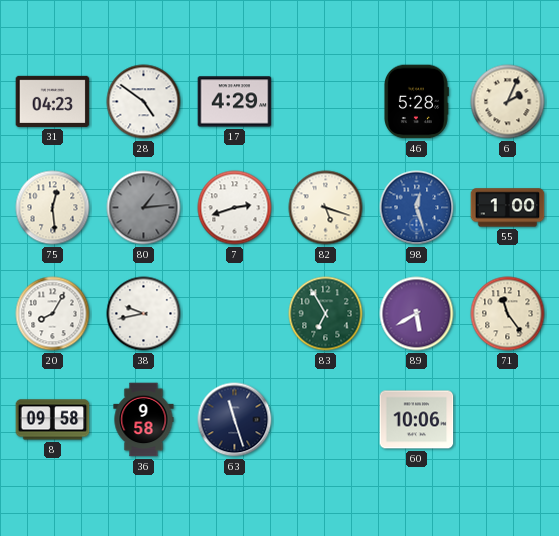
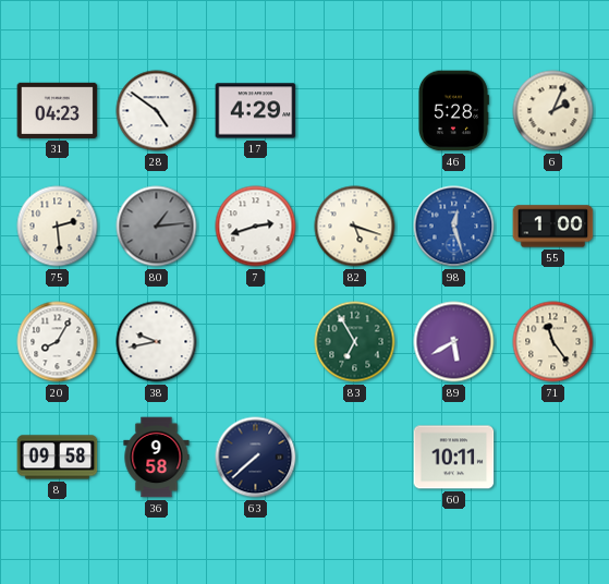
75: 12:29 -> 2:29
63: 11:27 -> 7:38
60: 10:06 -> 10:11
